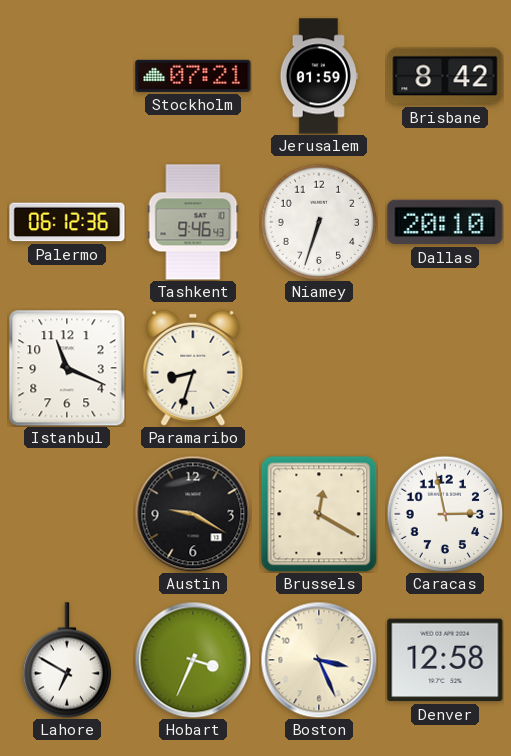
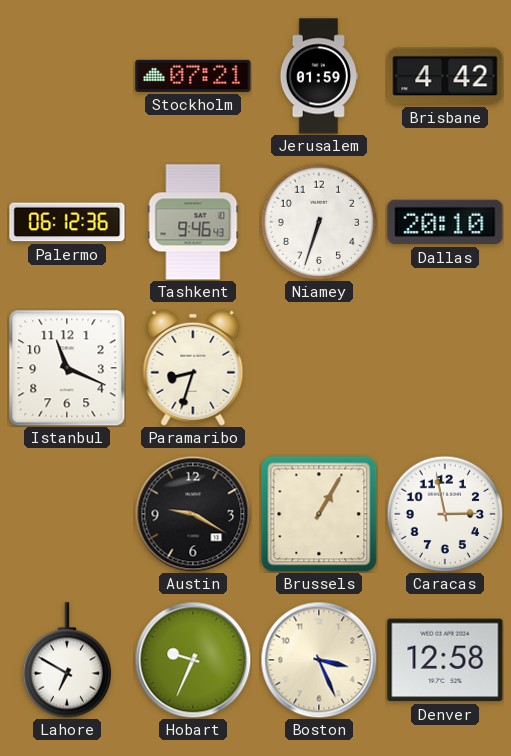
Brisbane: 8:42 -> 4:42
Brussels: 12:20 -> 1:05
Hobart: 3:34 -> 9:34
